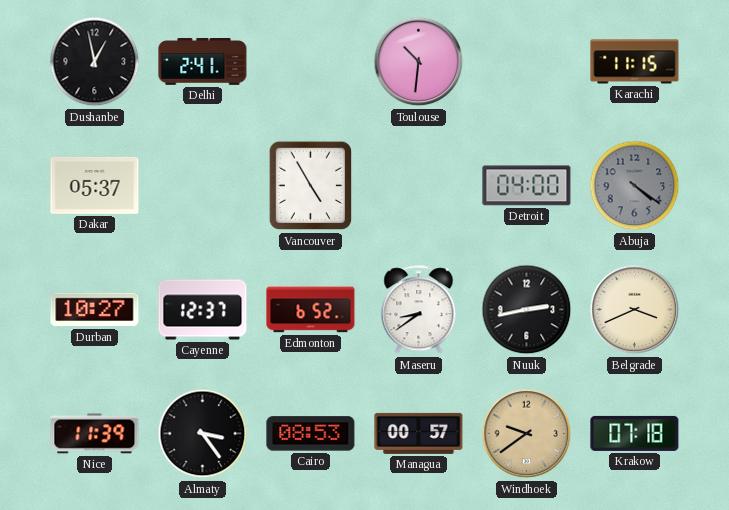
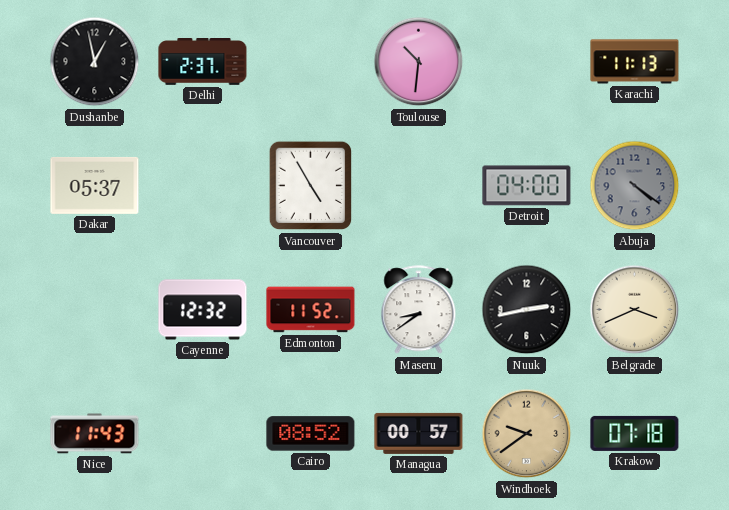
Delhi: 2:41 -> 2:37
Karachi: 11:15 -> 11:13
Durban: 10:27 -> none
Cayenne: 12:37 -> 12:32
Edmonton: 6:52 -> 11:52
Nice: 11:39 -> 11:43
Almaty: 3:24 -> none
Cairo: 08:53 -> 08:52
